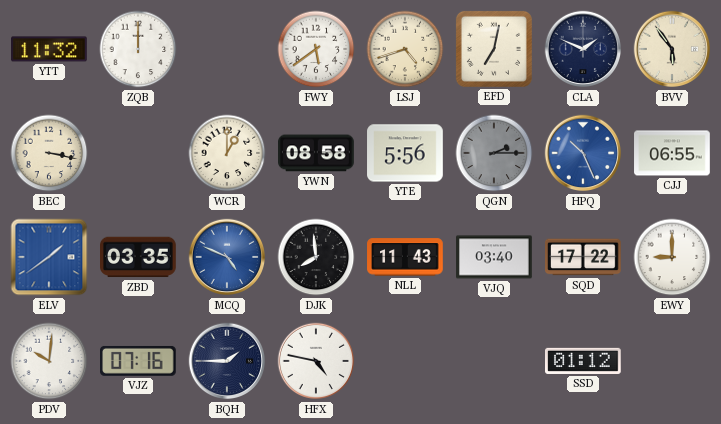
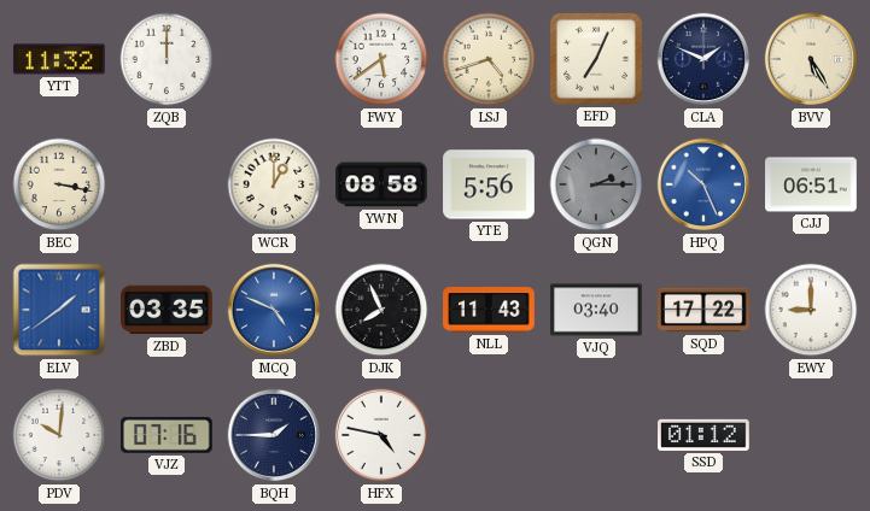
EFD: 7:02 -> 7:04
BVV: 5:54 -> 5:25
CJJ: 06:55 -> 06:51
DJK: 7:59 -> 7:56
